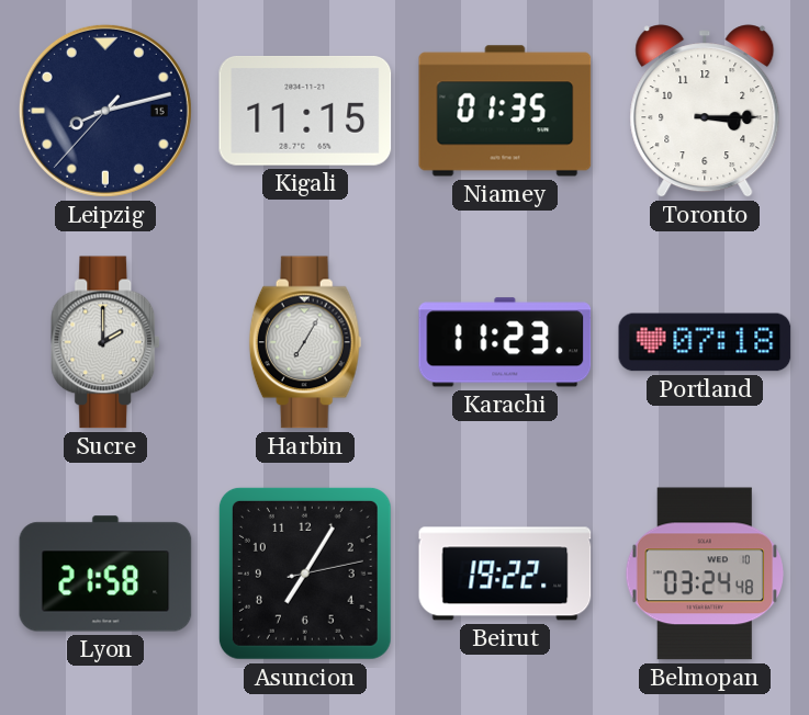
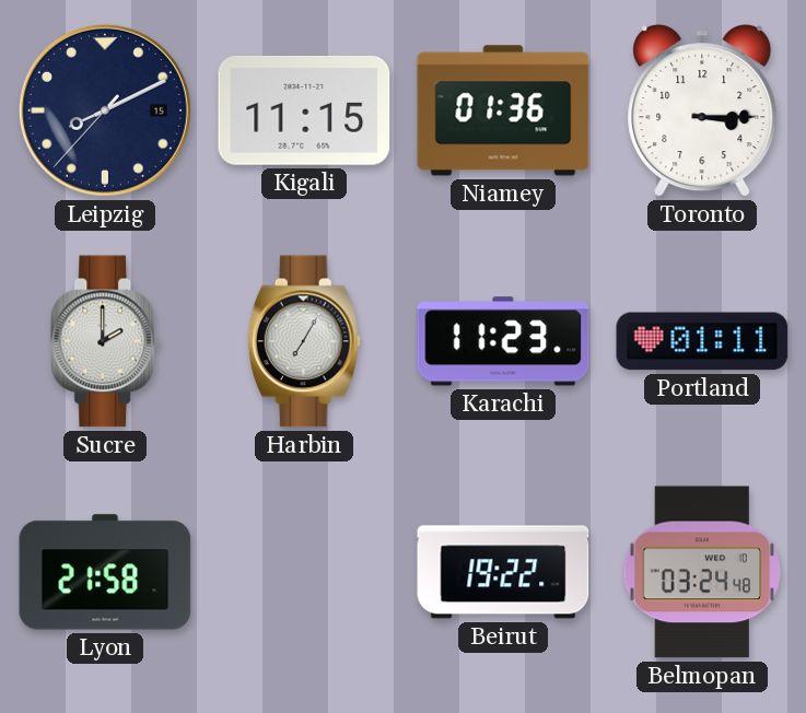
Leipzig: 8:12 -> 8:10
Niamey: 01:35 -> 01:36
Portland: 07:18 -> 01:11
Asuncion: 7:05 -> none
